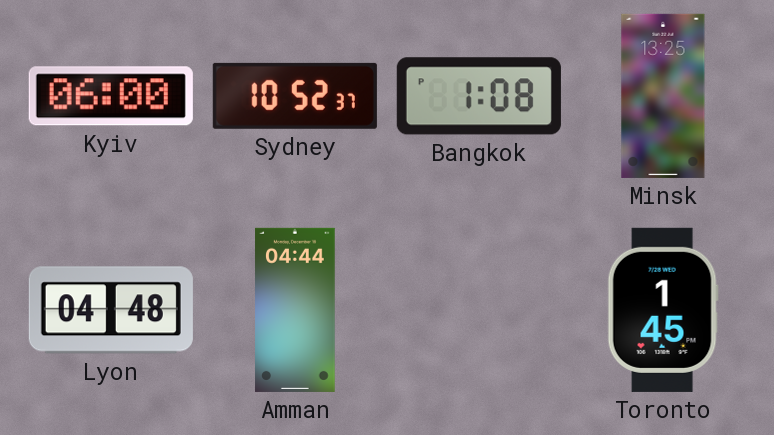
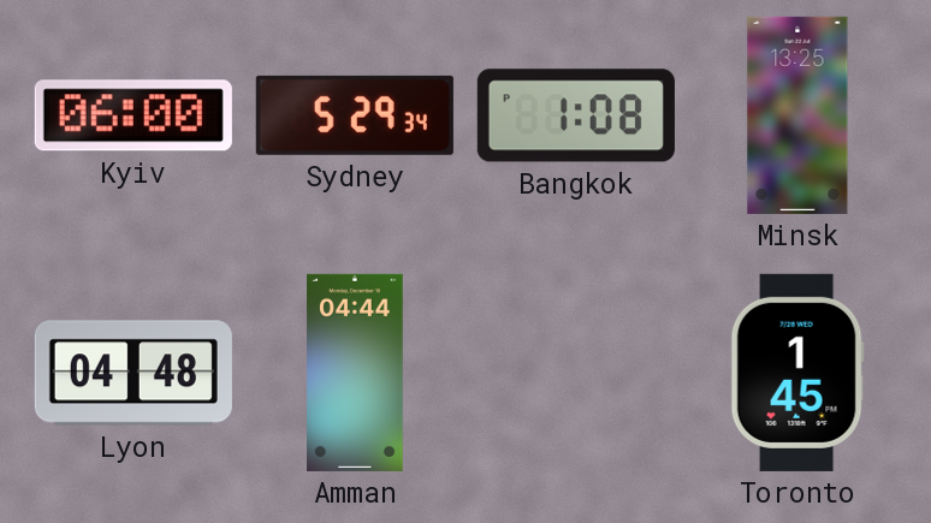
Sydney: 10:52 -> 5:29
